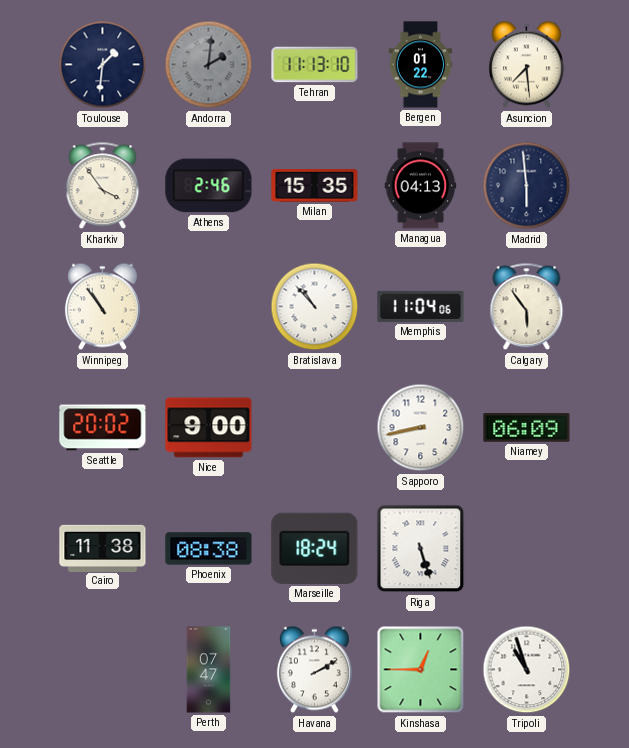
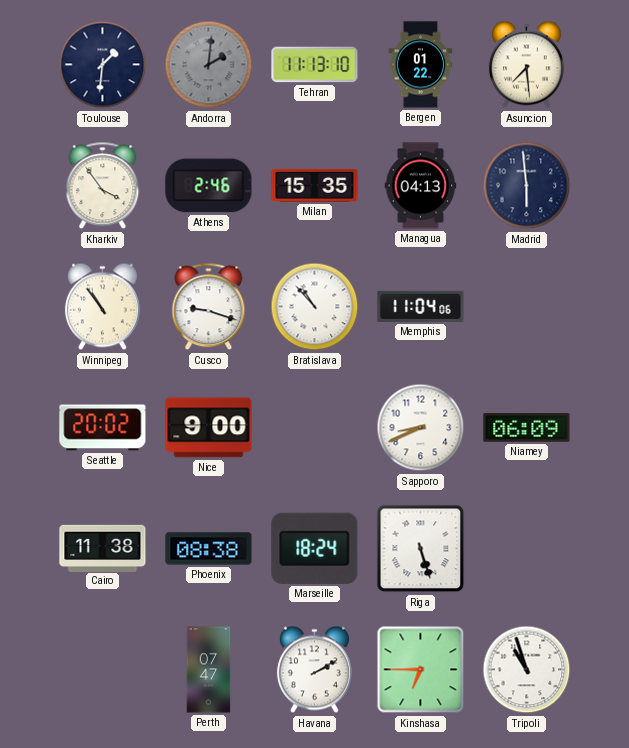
Cusco: none -> 9:18
Calgary: 5:54 -> none
Sapporo: 8:43 -> 8:41
Kinshasa: 12:45 -> 6:45
